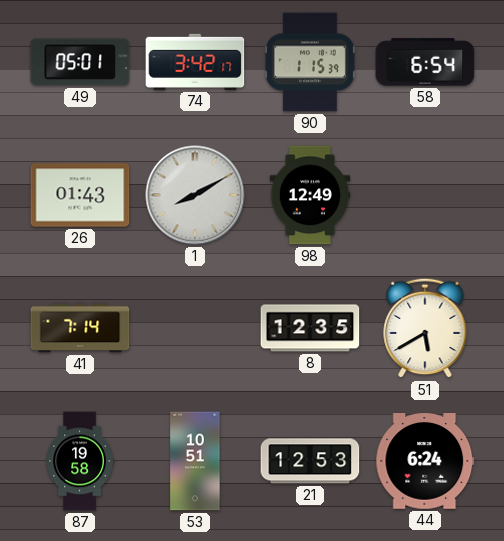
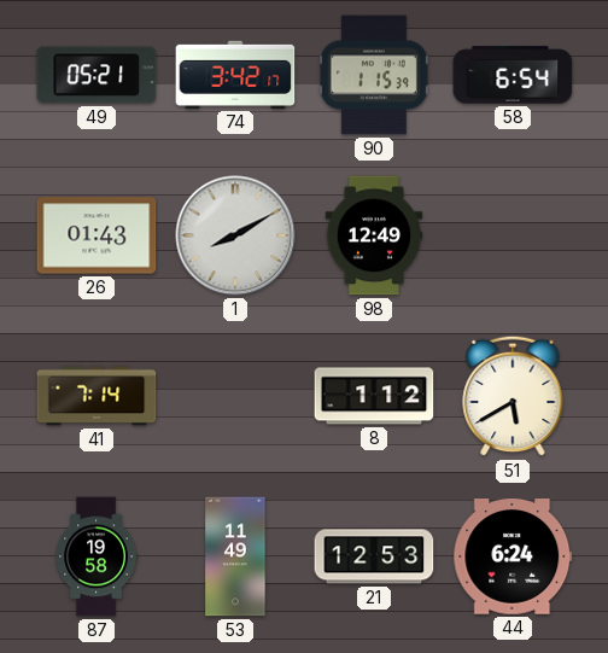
49: 05:01 -> 05:21
8: 12:35 -> 1:12
53: 10:51 -> 11:49
